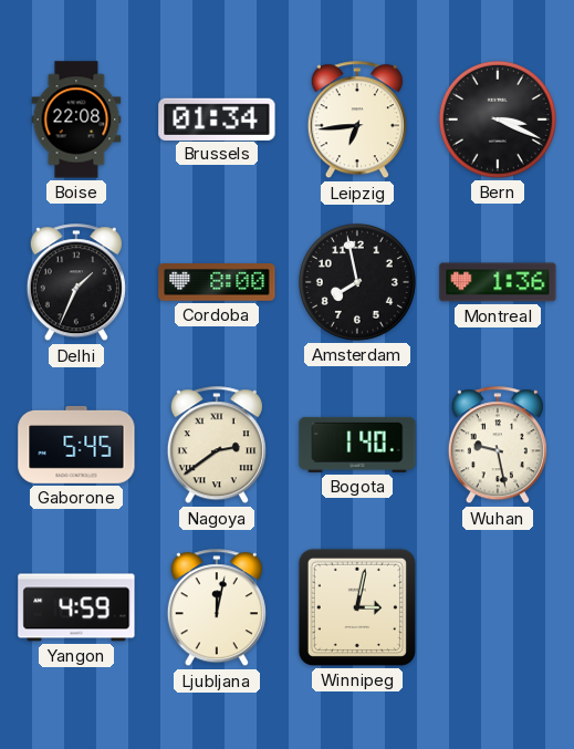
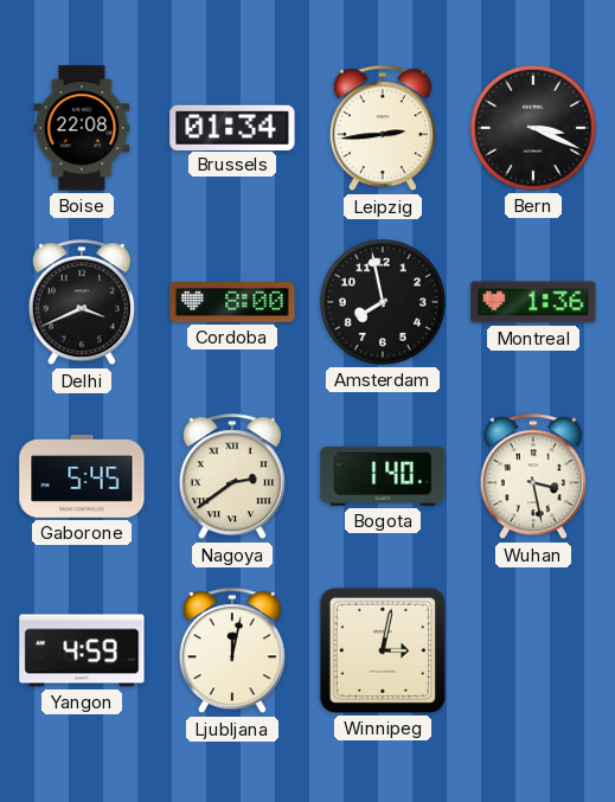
Leipzig: 6:44 -> 2:44
Delhi: 1:34 -> 3:41
Wuhan: 9:28 -> 3:28
